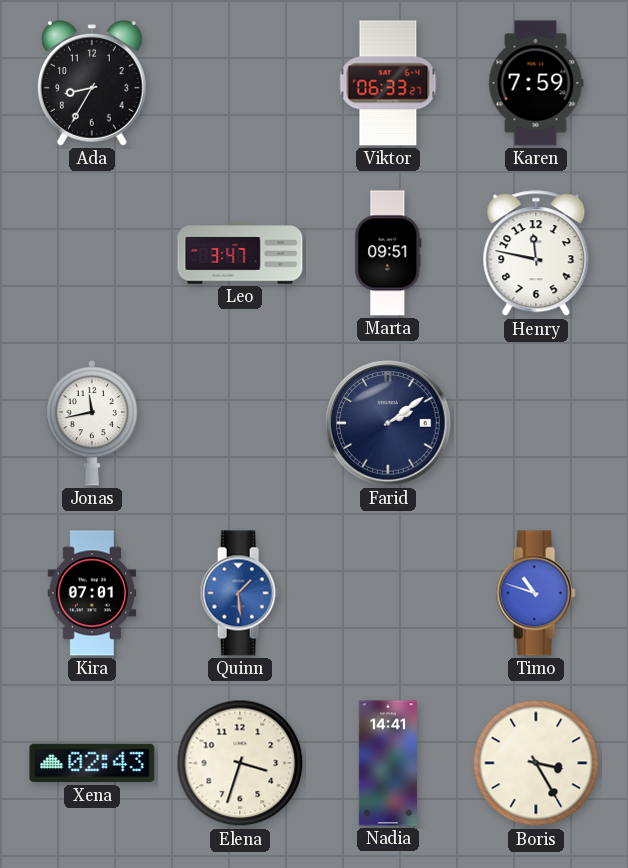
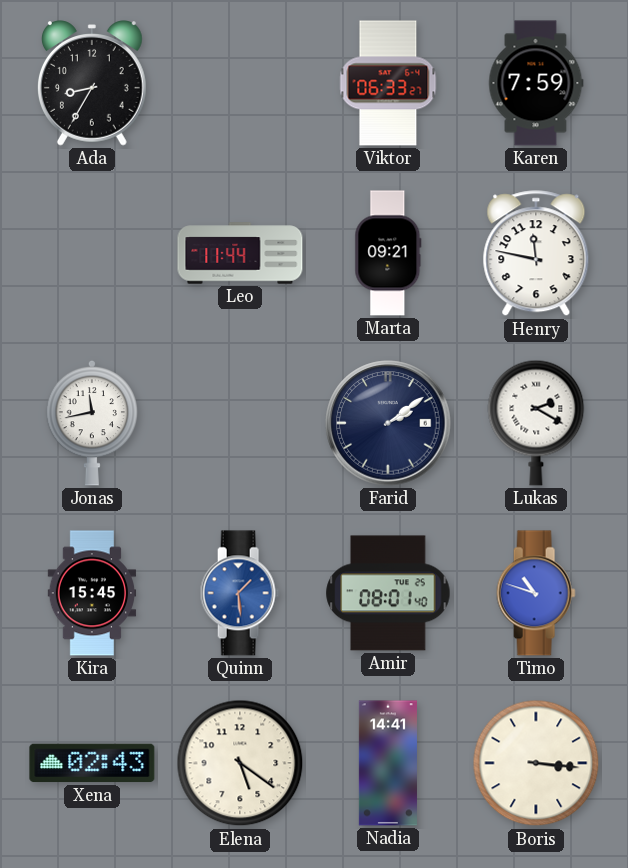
Leo: 3:47 -> 11:44
Marta: 09:51 -> 09:21
Lukas: none -> 2:20
Kira: 07:01 -> 15:45
Amir: none -> 08:01
Elena: 3:33 -> 5:21
Boris: 3:25 -> 3:16
